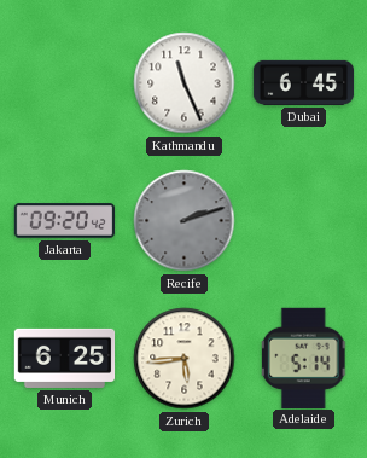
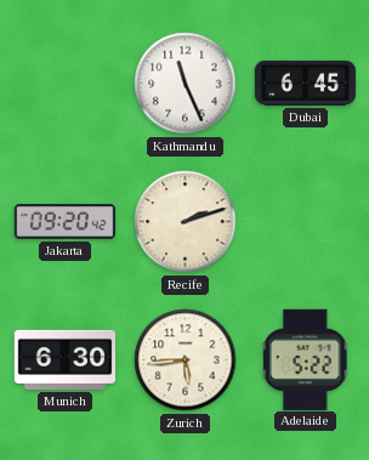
Recife dial: grey -> cream
Munich: 6:25 -> 6:30
Adelaide: 5:14 -> 5:22
